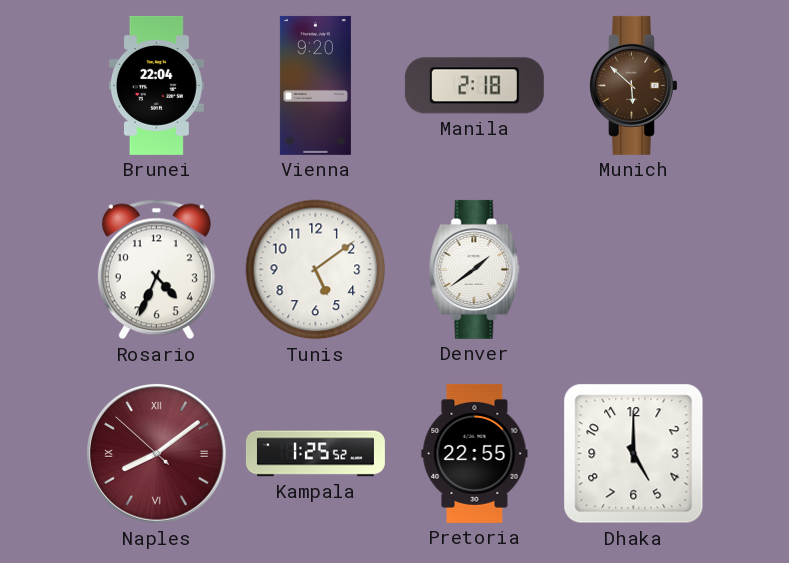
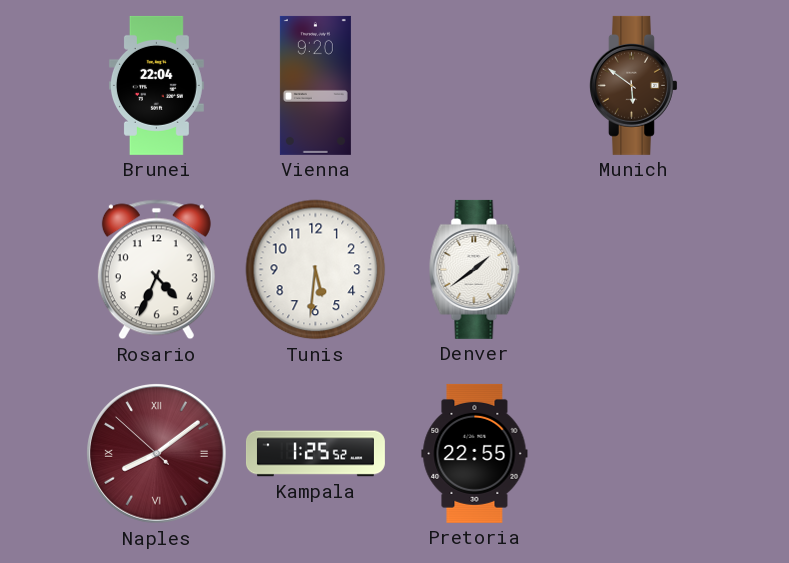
Manila: 2:18 -> none
Munich: 5:52 -> 5:51
Tunis: 5:09 -> 5:31
Dhaka: 5:00 -> none
